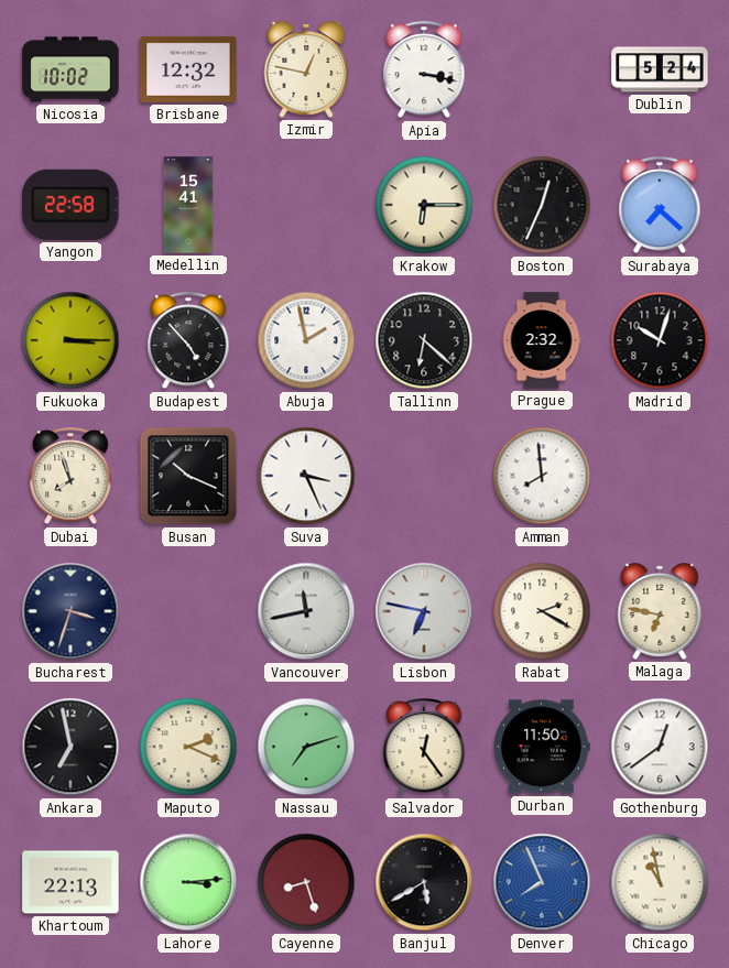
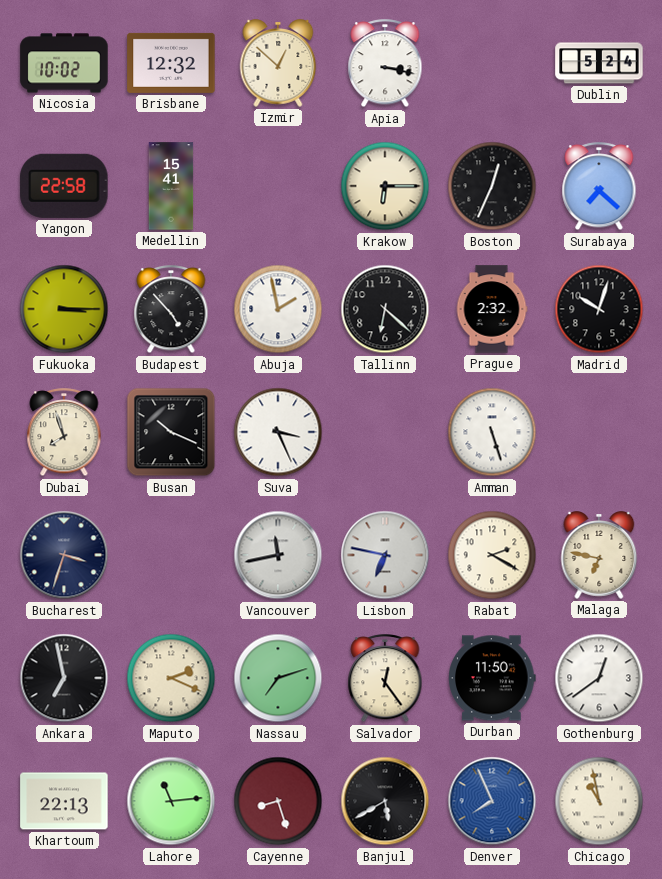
Izmir: 12:47 -> 12:52
Amman: 7:59 -> 5:27
Lahore: 3:14 -> 11:14
